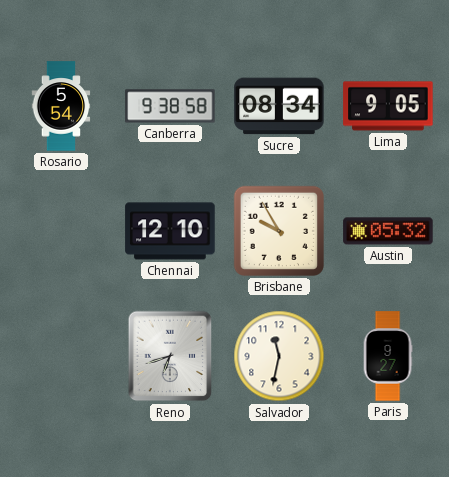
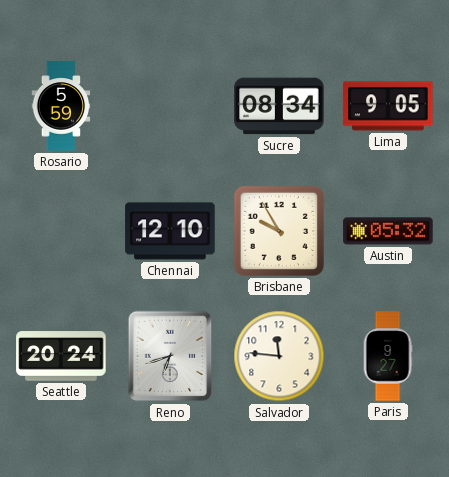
Rosario: 5:54 -> 5:59
Canberra: 9:38 -> none
Seattle: none -> 20:24
Salvador: 11:32 -> 11:46
